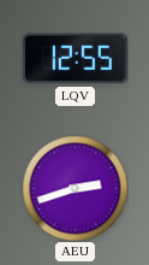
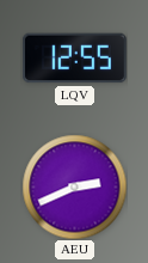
AEU: 2:42 -> 2:41
